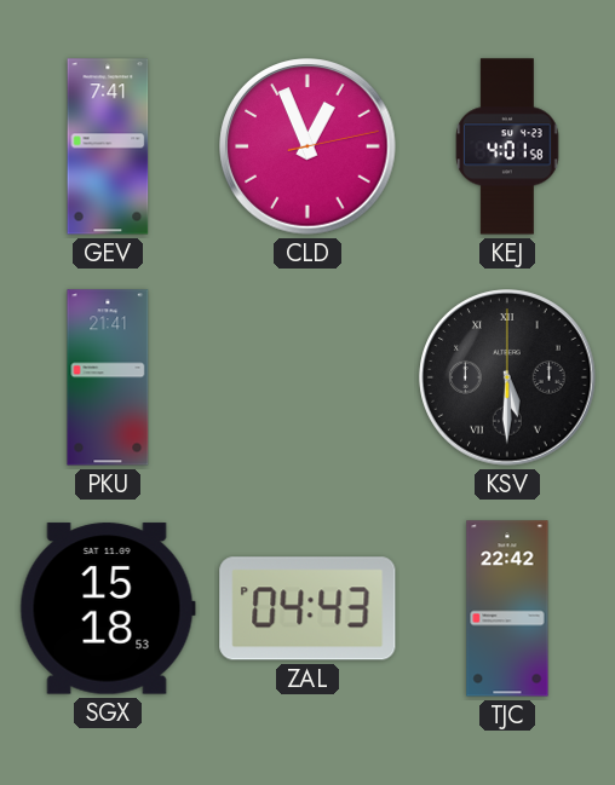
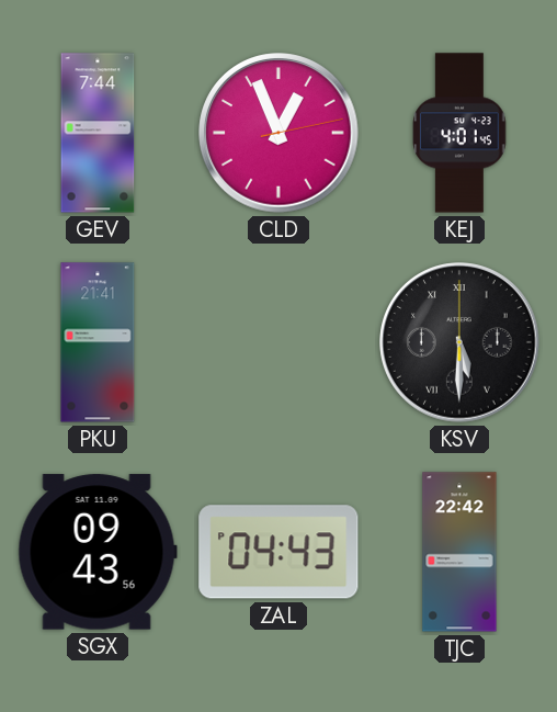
GEV: 7:41 -> 7:44
KEJ: 4:01:58 -> 4:01:45
SGX: 15:18 -> 09:43
